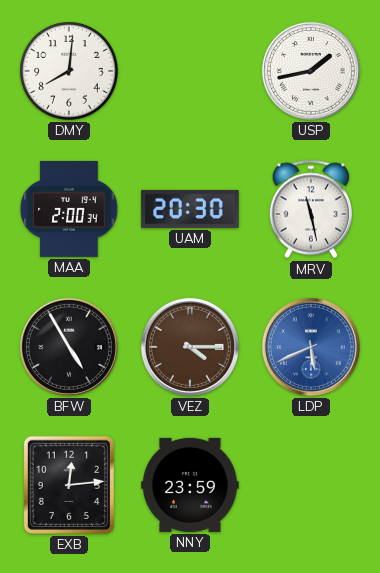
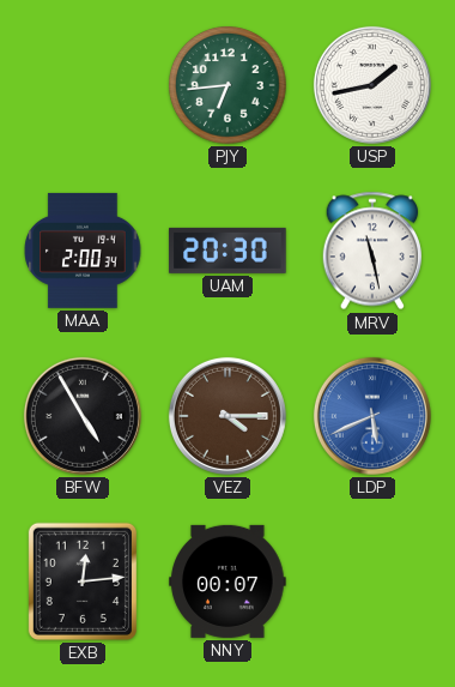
DMY: 8:01 -> none
PJY: none -> 6:44
NNY: 23:59 -> 00:07
